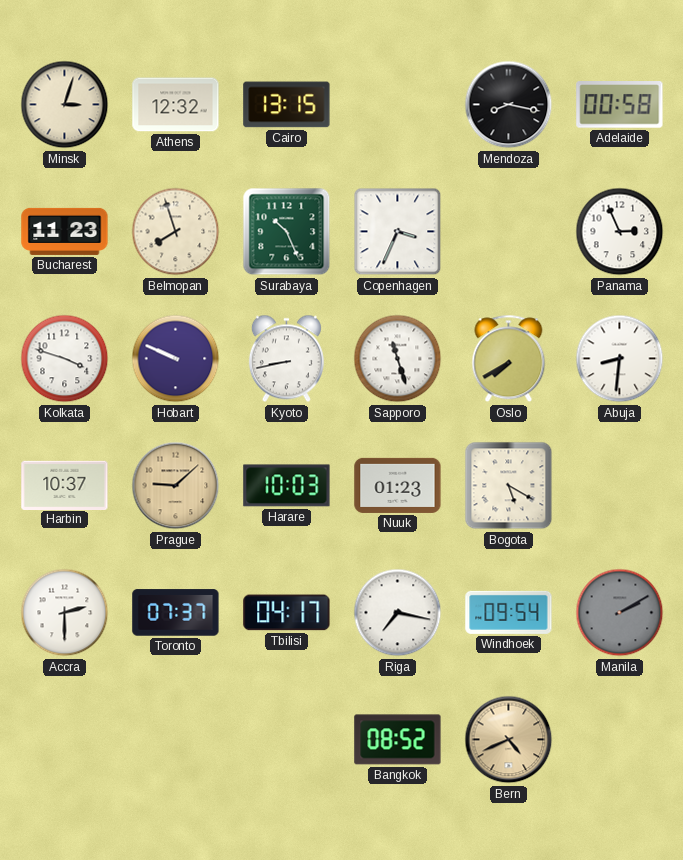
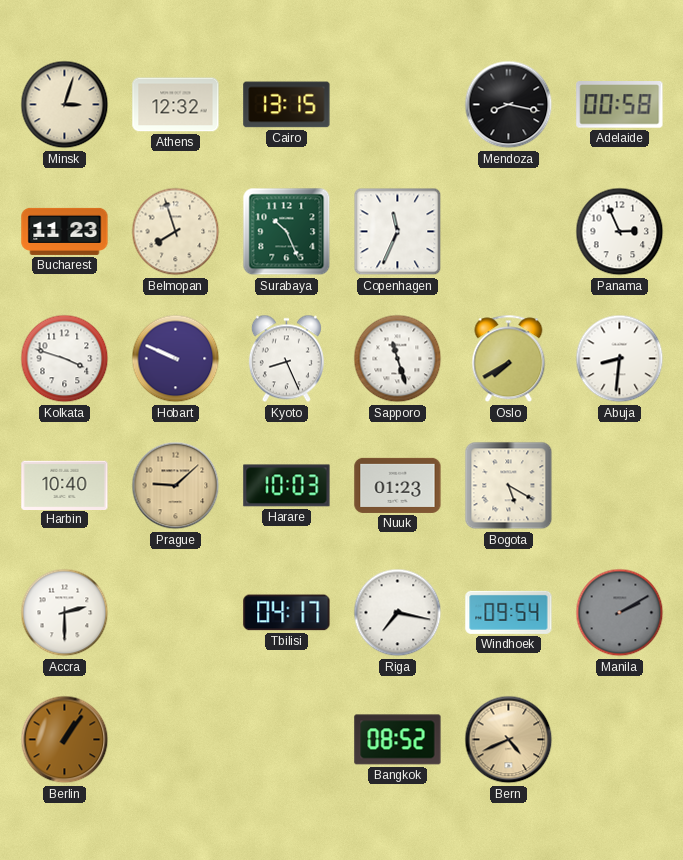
Copenhagen: 3:34 -> 11:34
Kyoto: 8:43 -> 8:26
Harbin: 10:37 -> 10:40
Toronto: 07:37 -> none
Berlin: none -> 1:06
